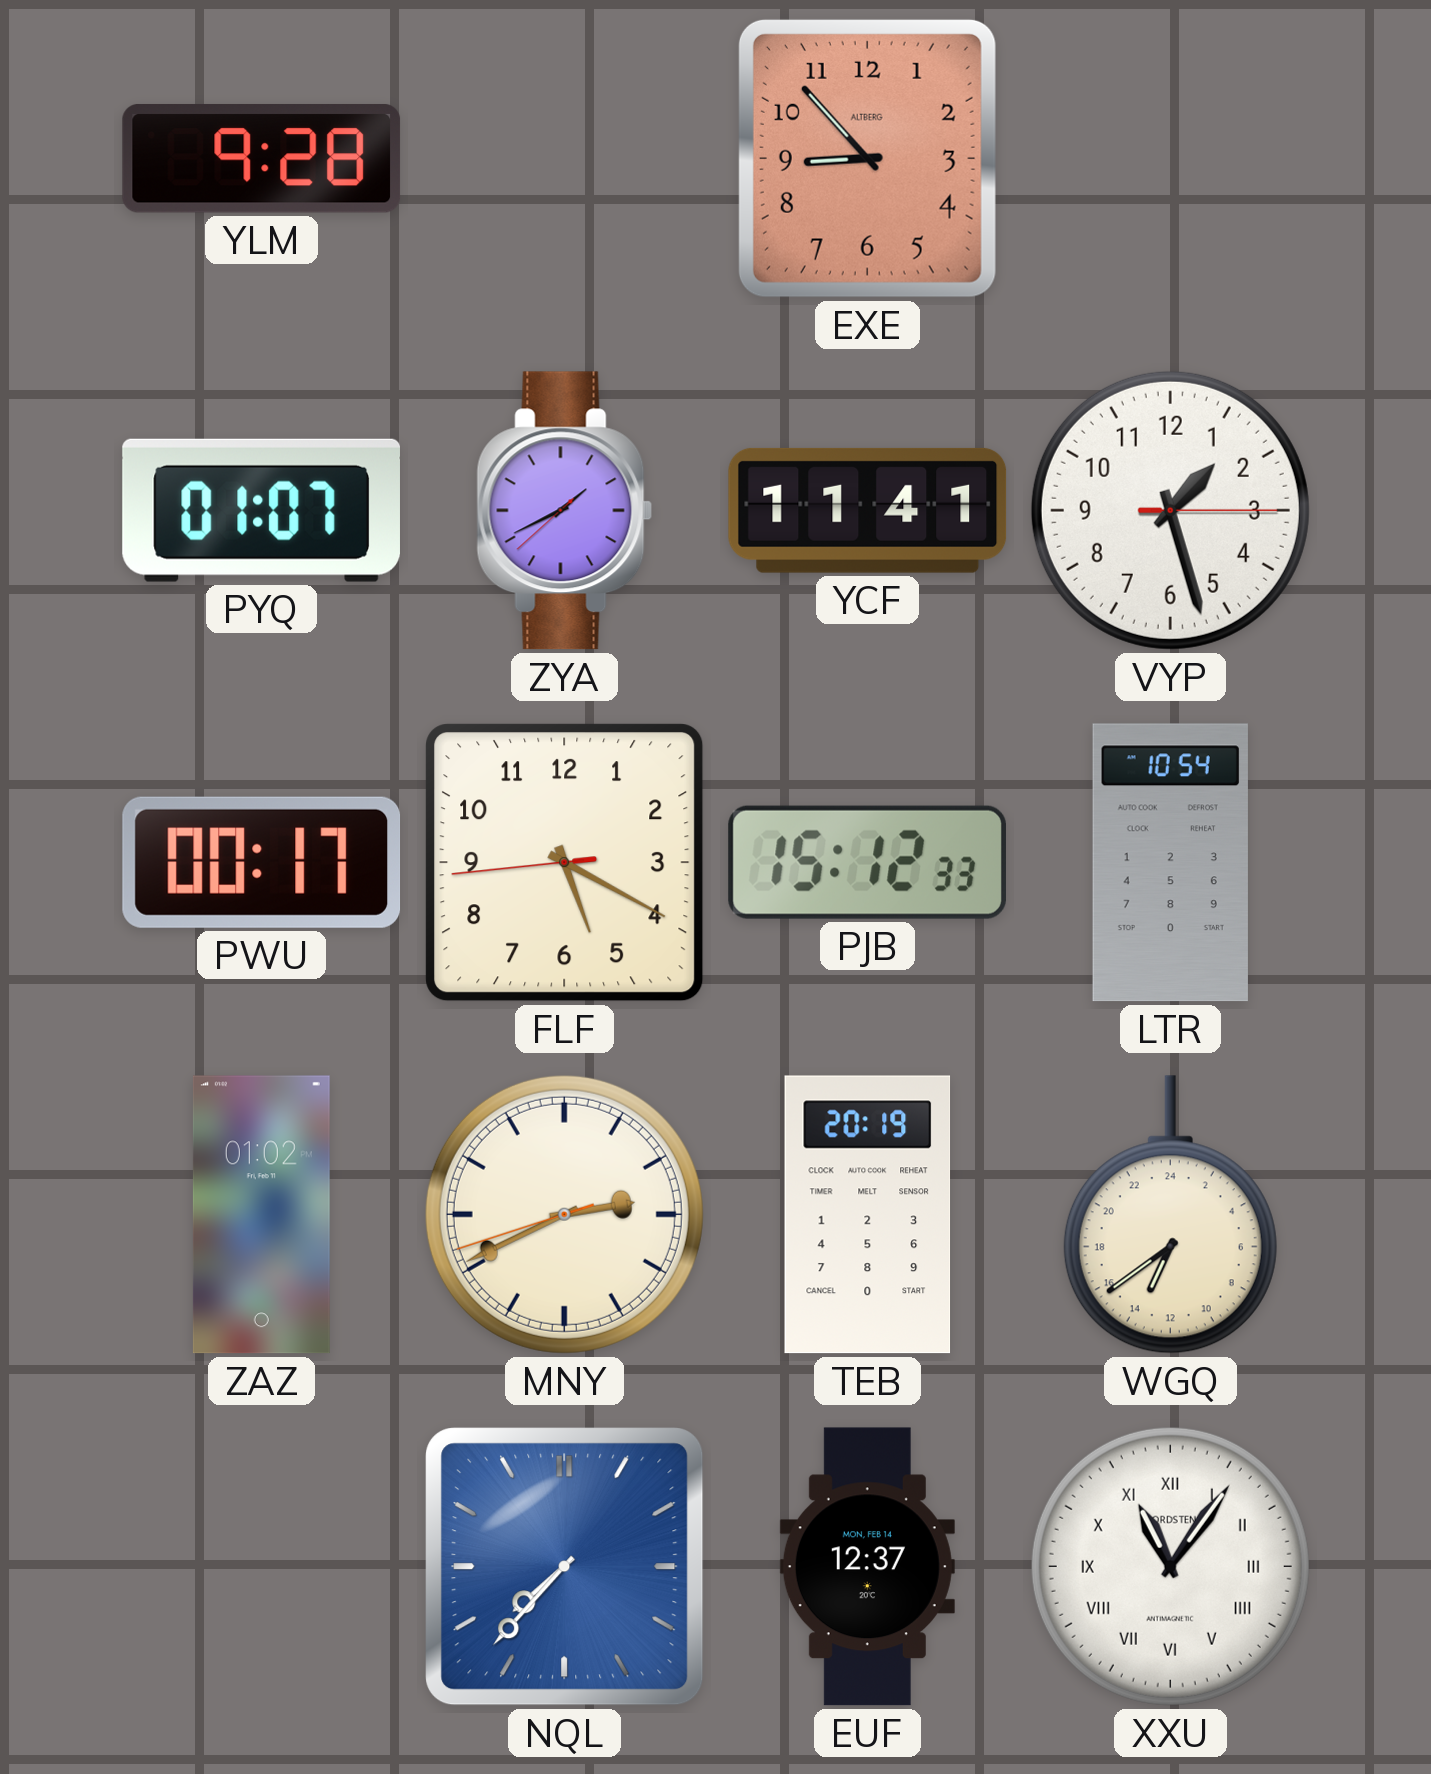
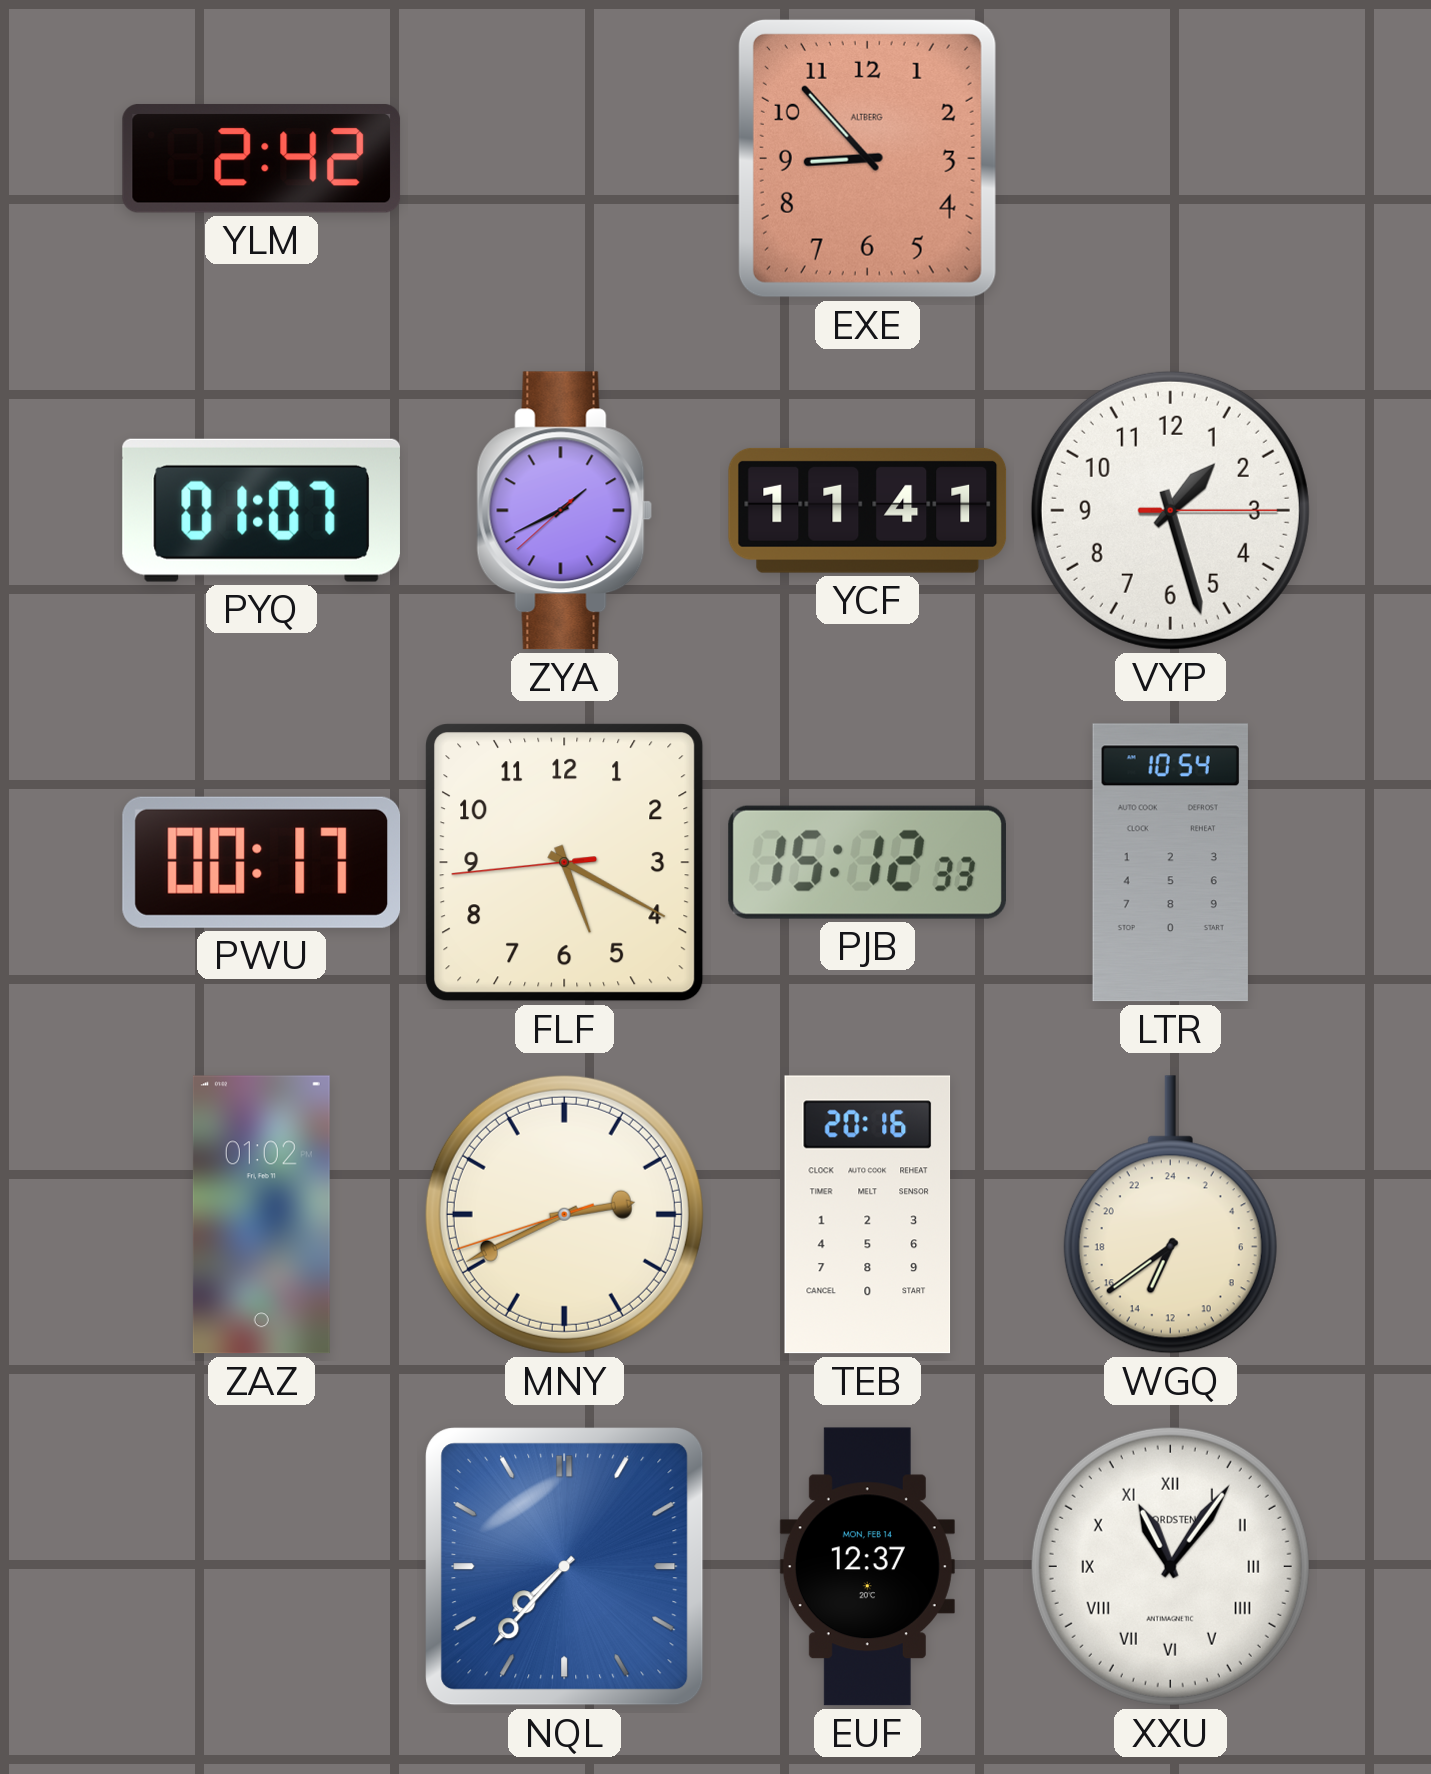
YLM: 9:28 -> 2:42
TEB: 20:19 -> 20:16
